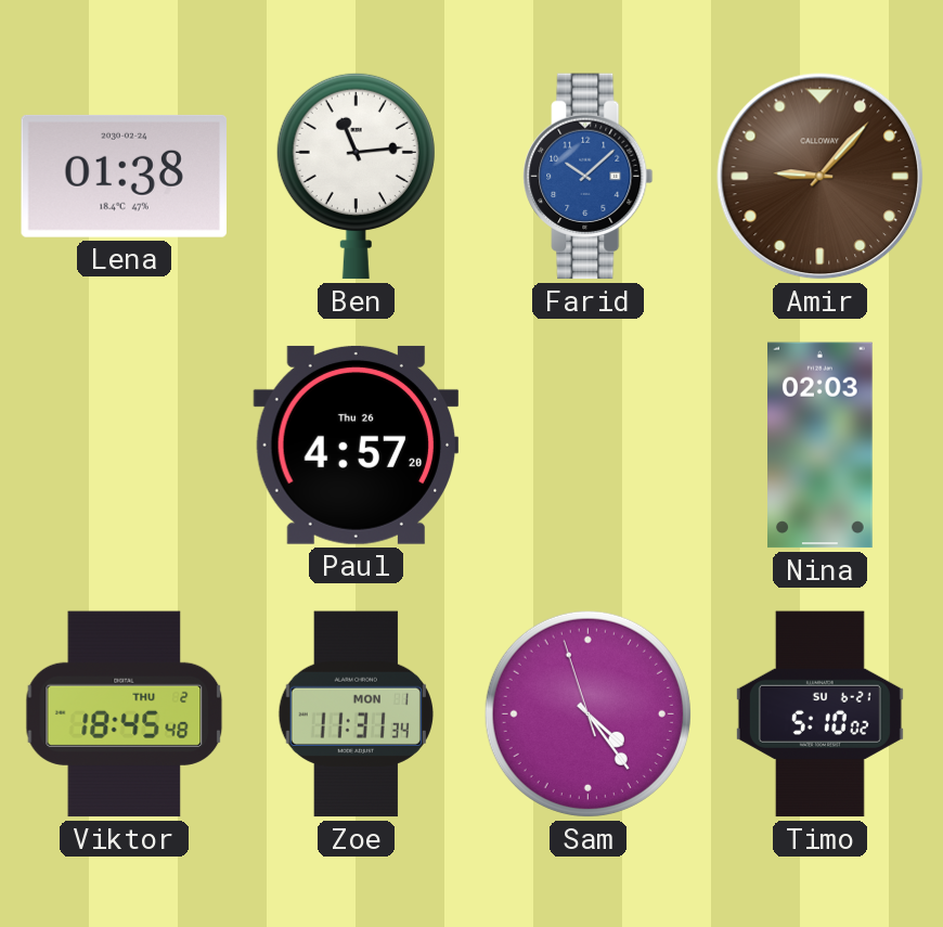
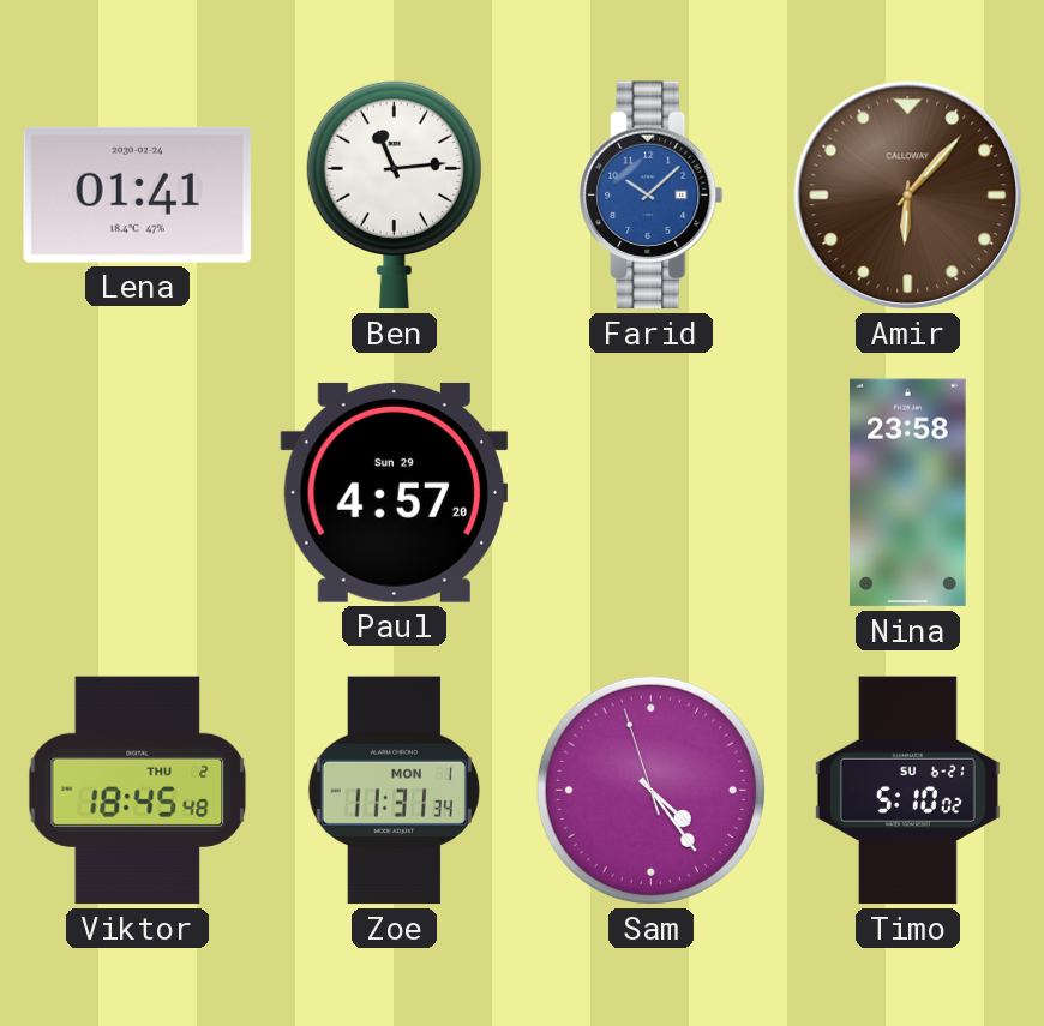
Lena: 01:38 -> 01:41
Amir: 9:07 -> 6:07
Paul date: Thu 26 -> Sun 29
Nina: 02:03 -> 23:58
